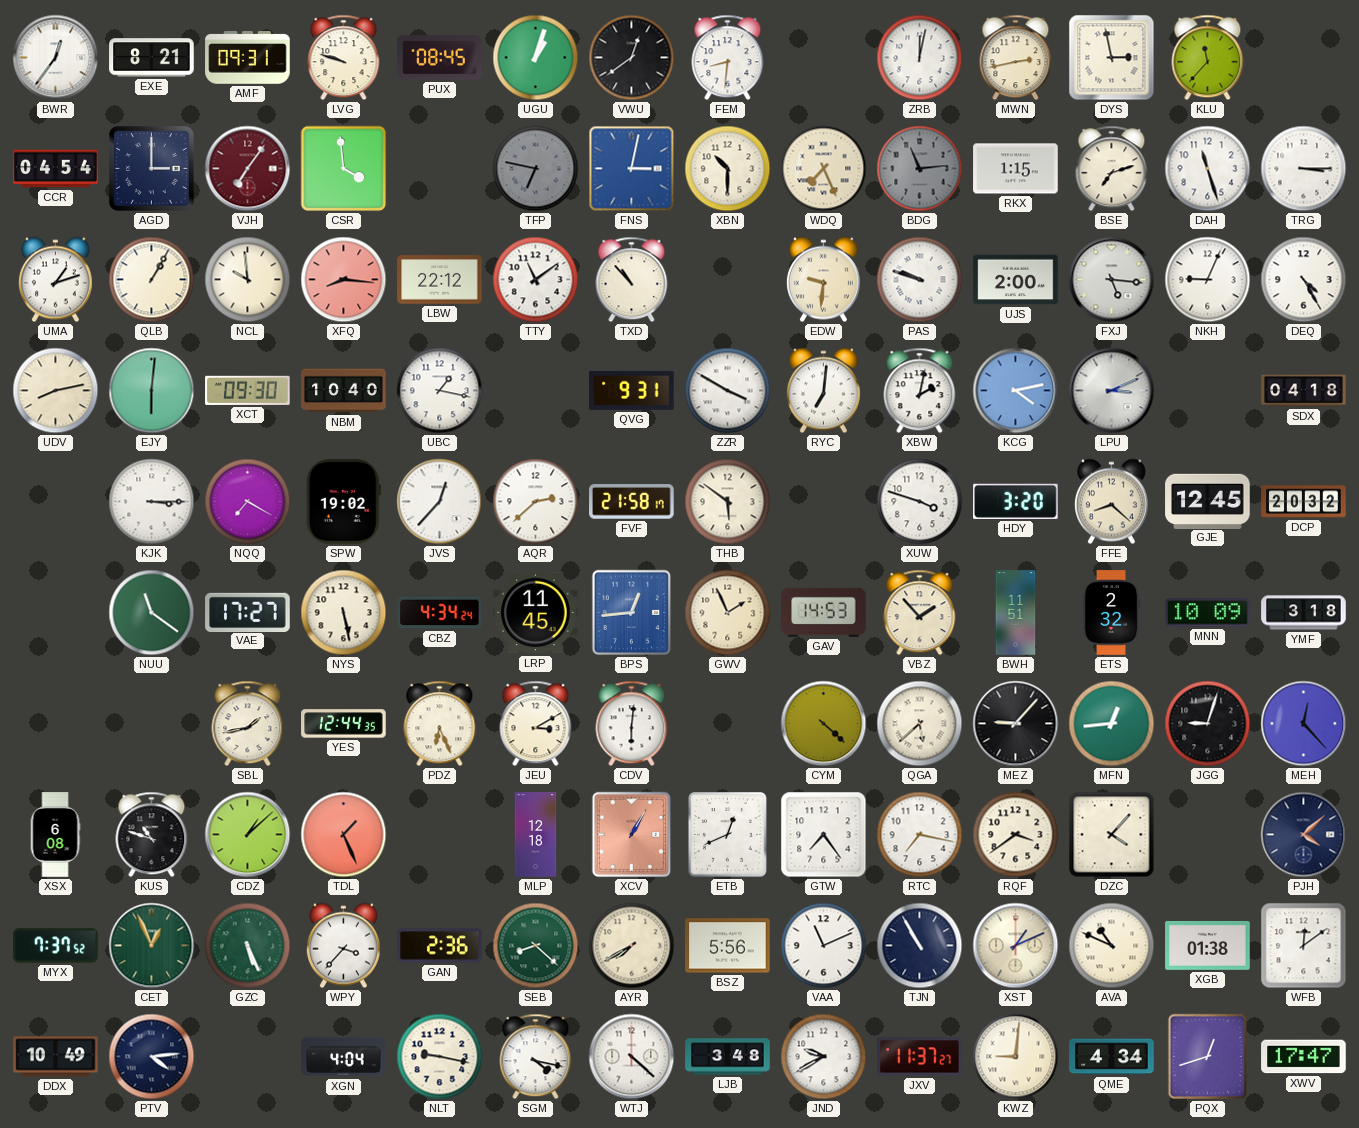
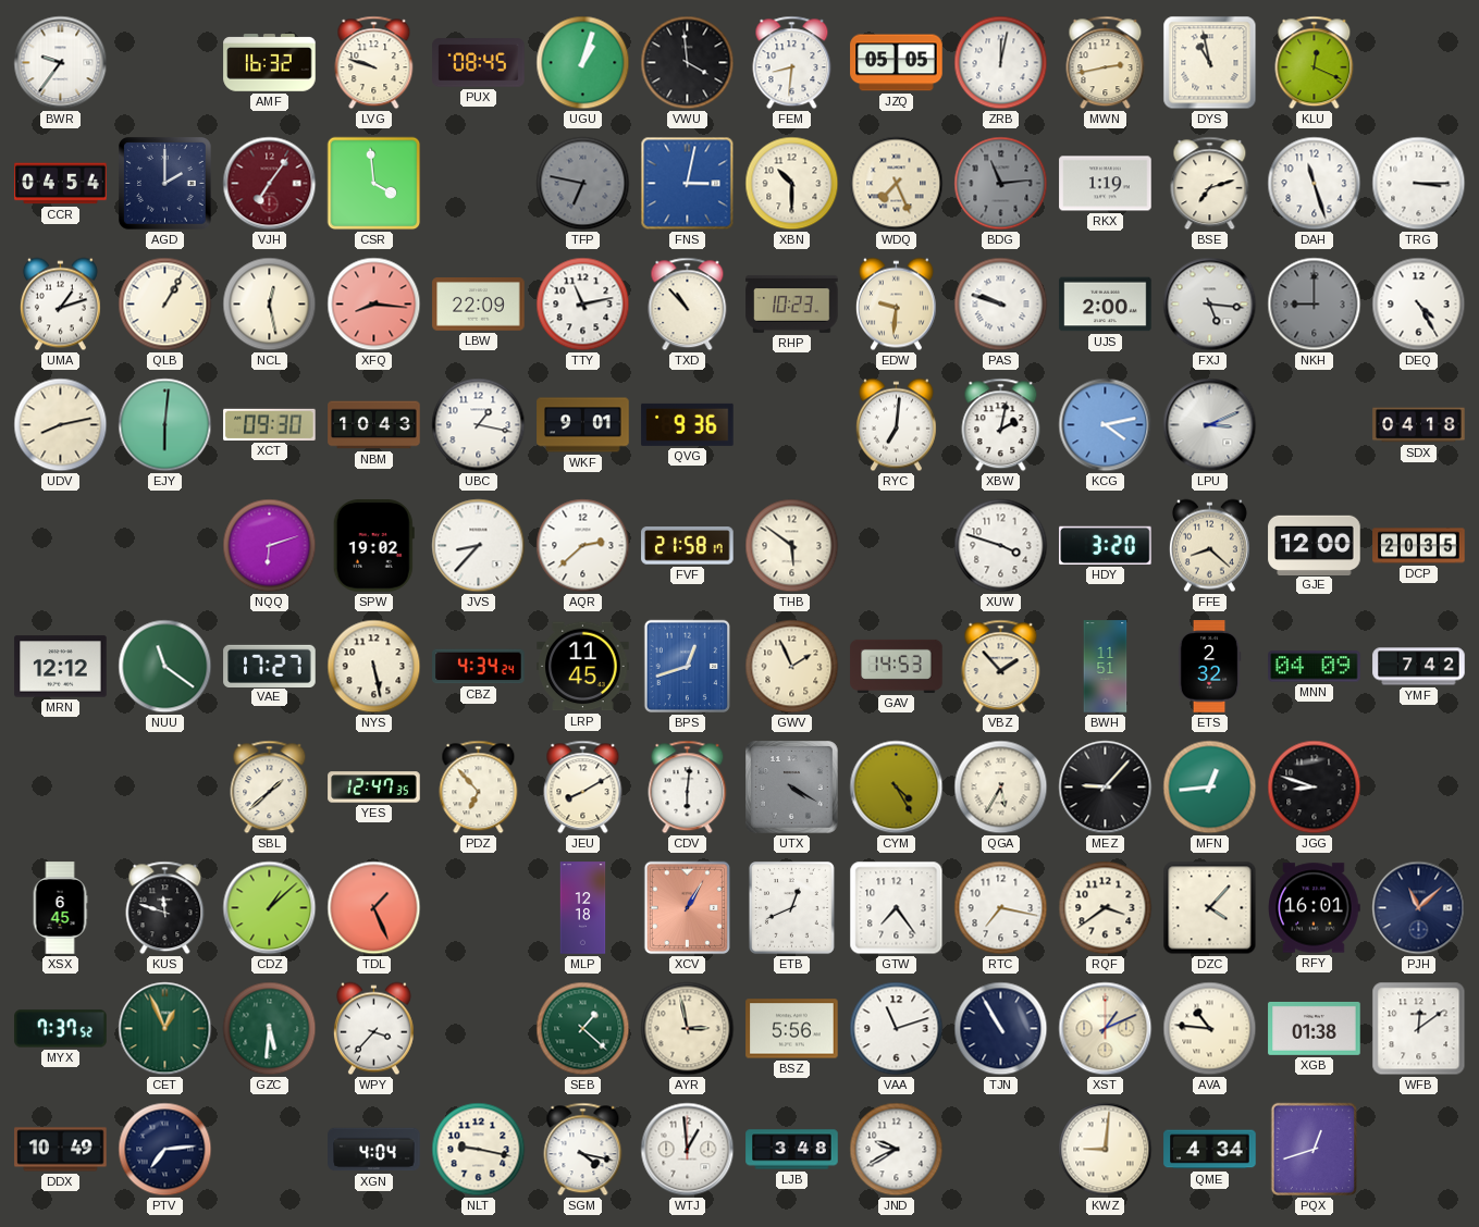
BWR: 12:36 -> 9:36
EXE: 8:21 -> none
AMF: 09:31 -> 16:32
VWU: 12:39 -> 3:59
JZQ: none -> 05:05
DYS: 2:58 -> 10:58
KLU: 11:37 -> 12:19
AGD: 3:00 -> 2:00
RKX: 1:15 -> 1:19
NCL: 9:59 -> 12:28
LBW: 22:12 -> 22:09
TTY: 11:09 -> 11:13
RHP: none -> 10:23
NKH: 9:04 -> 9:00
NKH dial: white -> grey
NBM: 10:40 -> 10:43
WKF: none -> 9:01
QVG: 9:31 -> 9:36
ZZR: 3:50 -> none
KJK: 3:15 -> none
NQQ: 7:20 -> 6:12
JVS: 12:37 -> 8:37
GJE: 12:45 -> 12:00
DCP: 20:32 -> 20:35
MRN: none -> 12:12
BPS: 12:44 -> 12:42
MNN: 10:09 -> 04:09
YMF: 3:18 -> 7:42
SBL: 1:43 -> 1:38
YES: 12:44 -> 12:47
PDZ: 6:26 -> 6:53
JEU: 3:10 -> 8:10
UTX: none -> 4:20
CYM: 4:22 -> 4:25
QGA: 5:38 -> 5:35
JGG: 9:03 -> 8:48
MEH: 12:23 -> none
XSX: 6:08 -> 6:45
KUS: 10:48 -> 11:48
RFY: none -> 16:01
PJH: 4:08 -> 11:08
GZC: 5:26 -> 5:31
GAN: 2:36 -> none
SEB: 8:22 -> 1:22
AYR: 7:40 -> 2:58
VAA: 11:11 -> 11:12
AVA: 10:49 -> 10:46
PTV: 4:14 -> 7:14
WTJ: 4:22 -> 12:59
JXV: 11:37 -> none
XWV: 17:47 -> none
